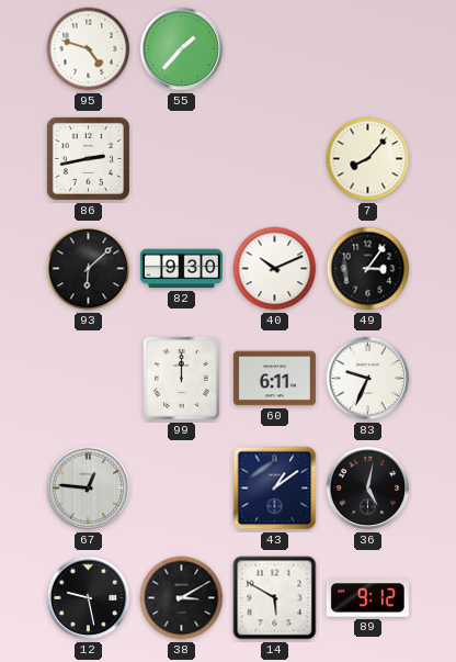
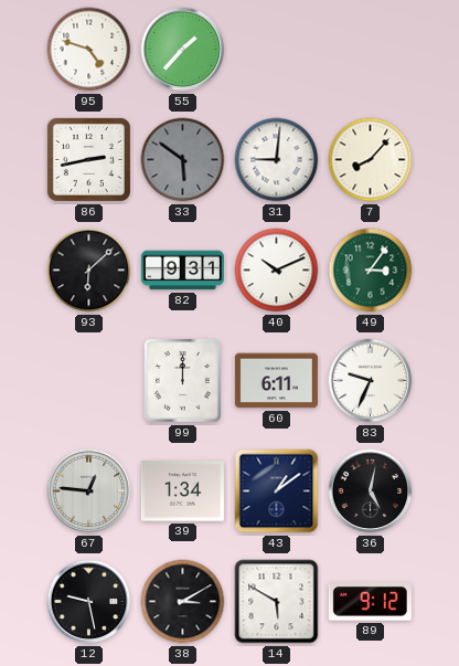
33: none -> 5:51
31: none -> 9:01
82: 9:30 -> 9:31
49 dial: black -> green
39: none -> 1:34
